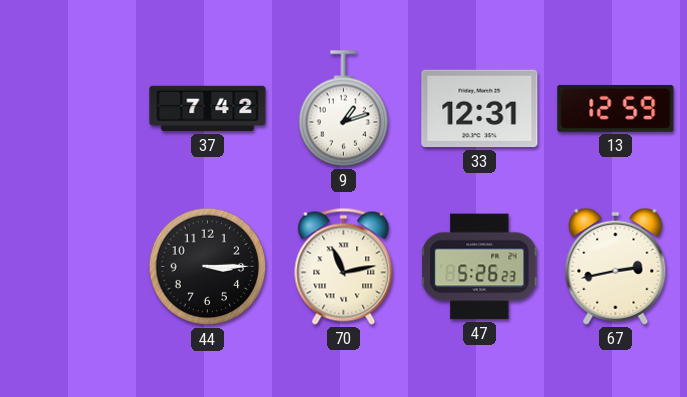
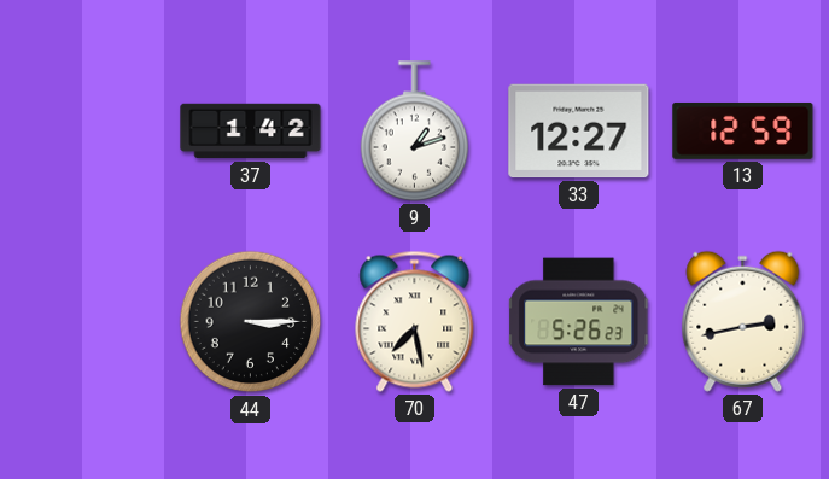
37: 7:42 -> 1:42
33: 12:31 -> 12:27
70: 11:13 -> 7:28
